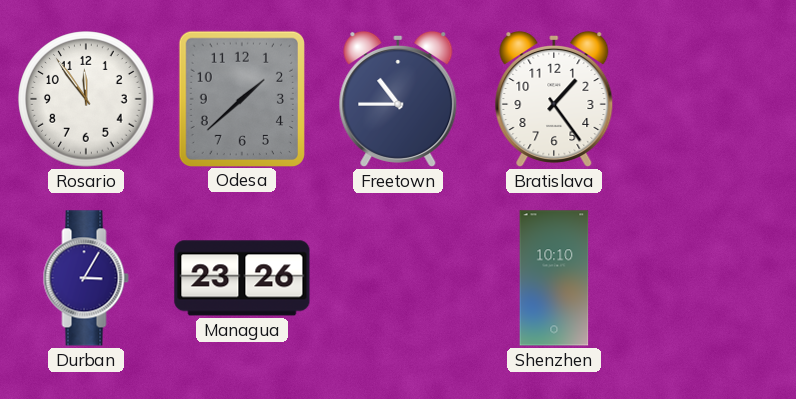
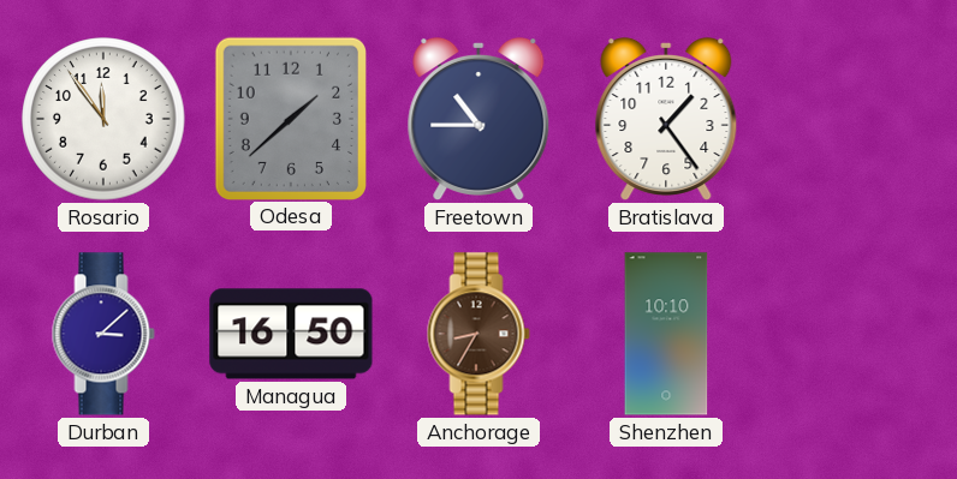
Durban: 3:05 -> 3:08
Managua: 23:26 -> 16:50
Anchorage: none -> 8:35
